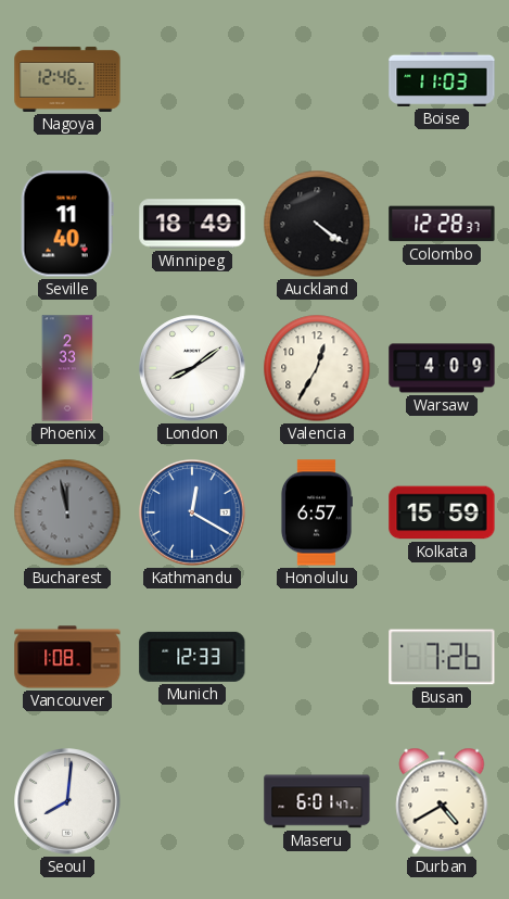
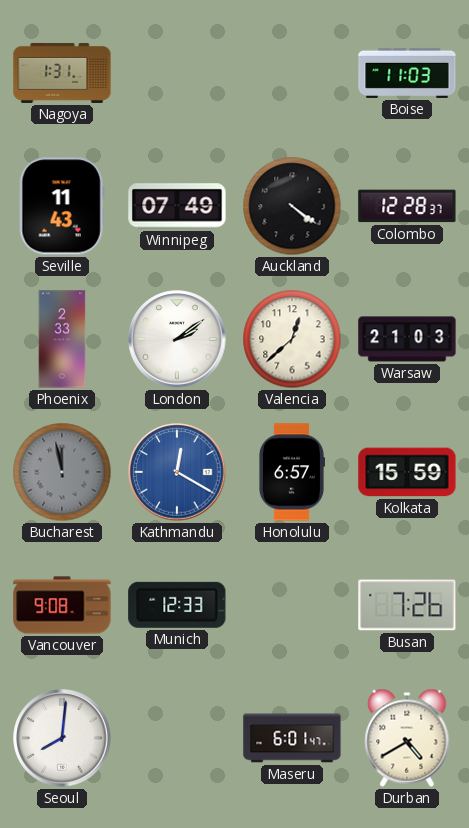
Nagoya: 12:46 -> 1:31
Seville: 11:40 -> 11:43
Winnipeg: 18:49 -> 07:49
London: 8:09 -> 2:09
Valencia: 12:35 -> 12:38
Warsaw: 4:09 -> 21:03
Vancouver: 1:08 -> 9:08
